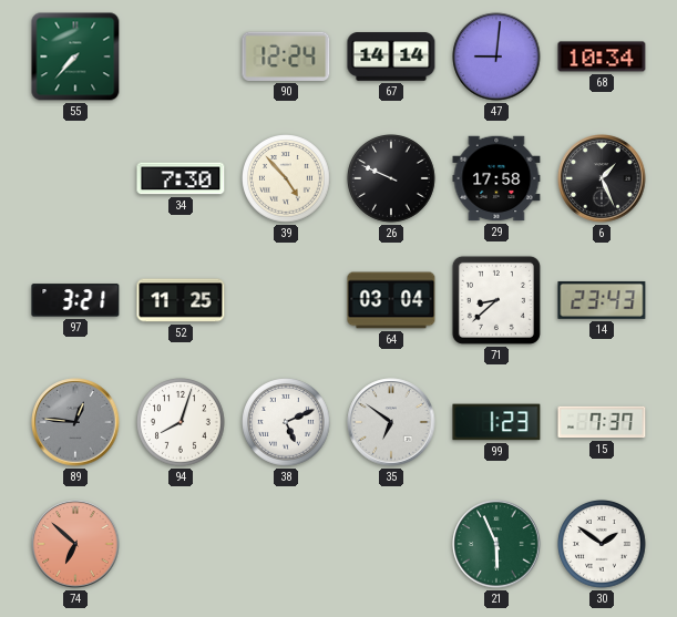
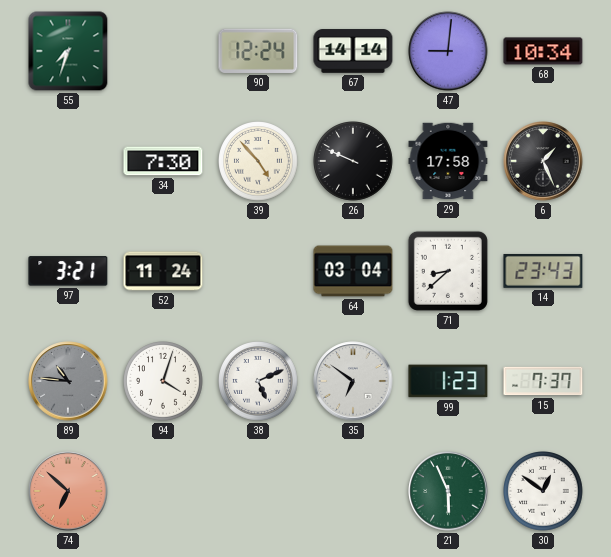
55: 7:37 -> 7:33
52: 11:25 -> 11:24
89: 12:46 -> 10:46
94: 8:03 -> 4:03
30: 1:51 -> 12:51
